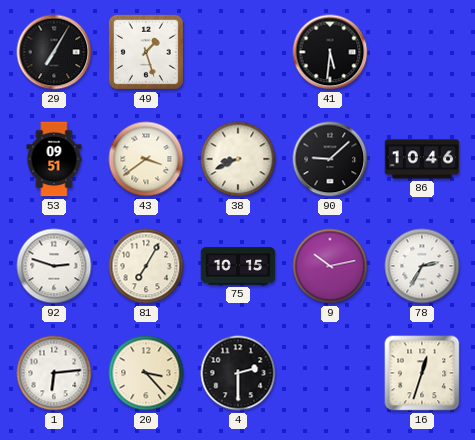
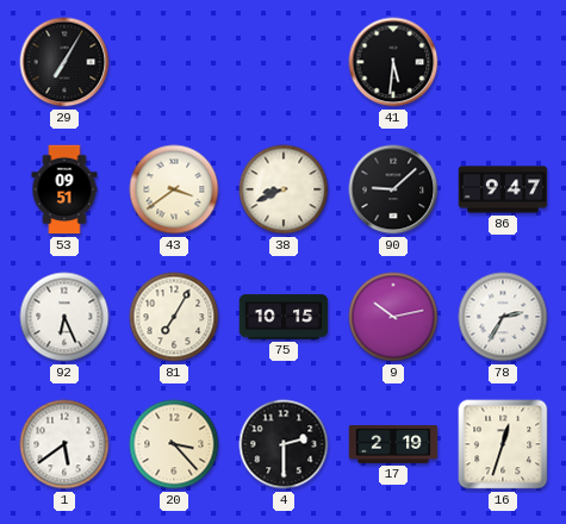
49: 1:27 -> none
86: 10:46 -> 9:47
92: 2:48 -> 6:26
1: 6:14 -> 5:39
17: none -> 2:19
